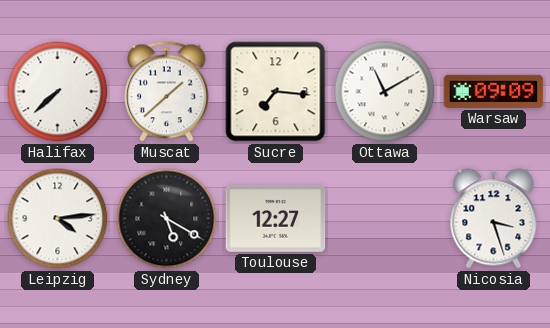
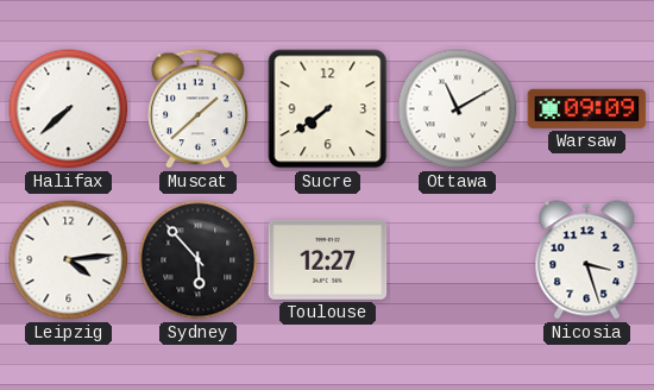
Sucre: 7:16 -> 7:39
Sydney: 5:20 -> 5:53
